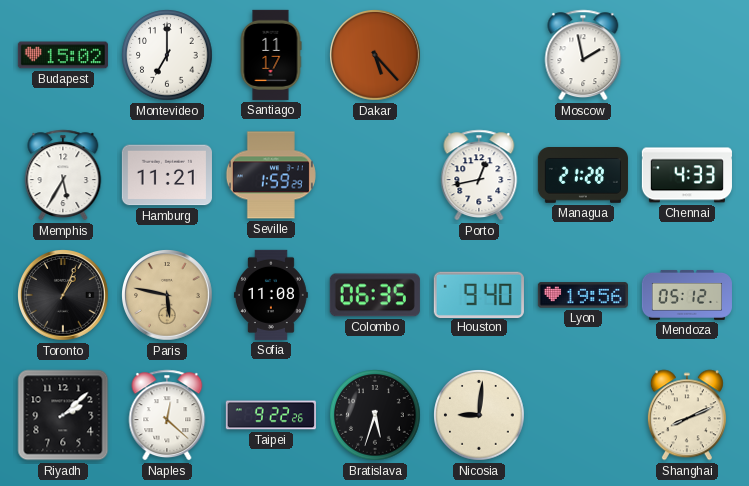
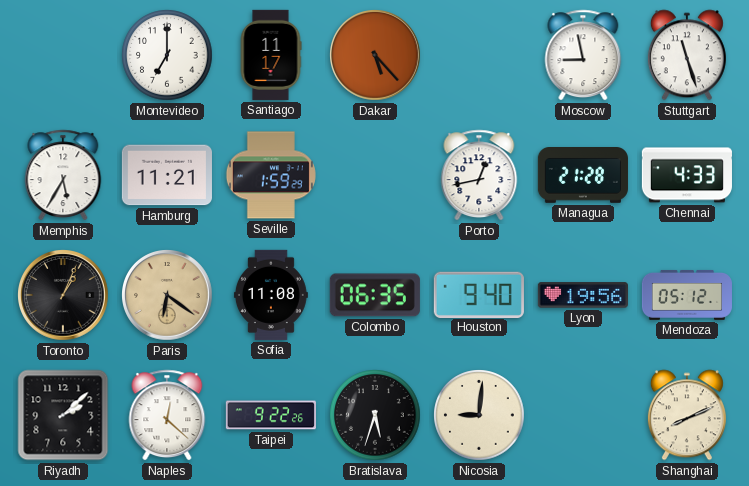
Budapest: 15:02 -> none
Moscow: 1:58 -> 8:58
Stuttgart: none -> 11:27
Paris: 5:47 -> 6:21
